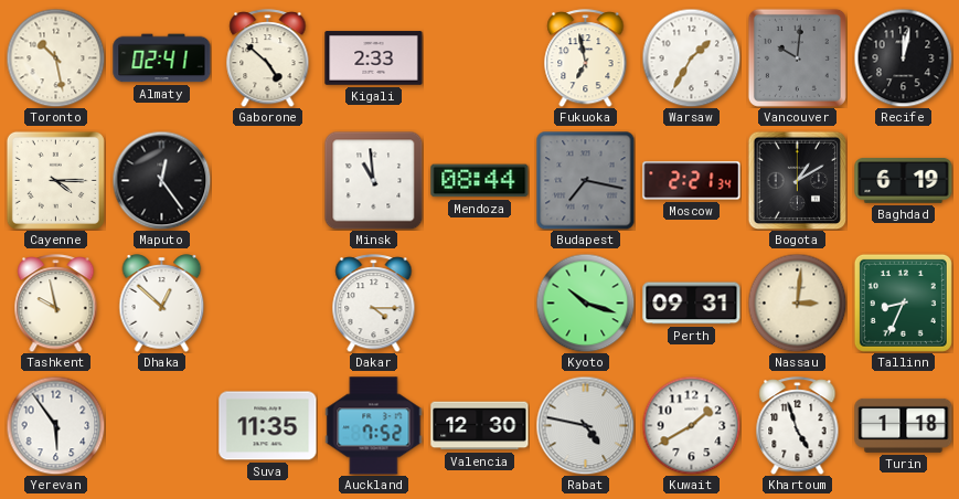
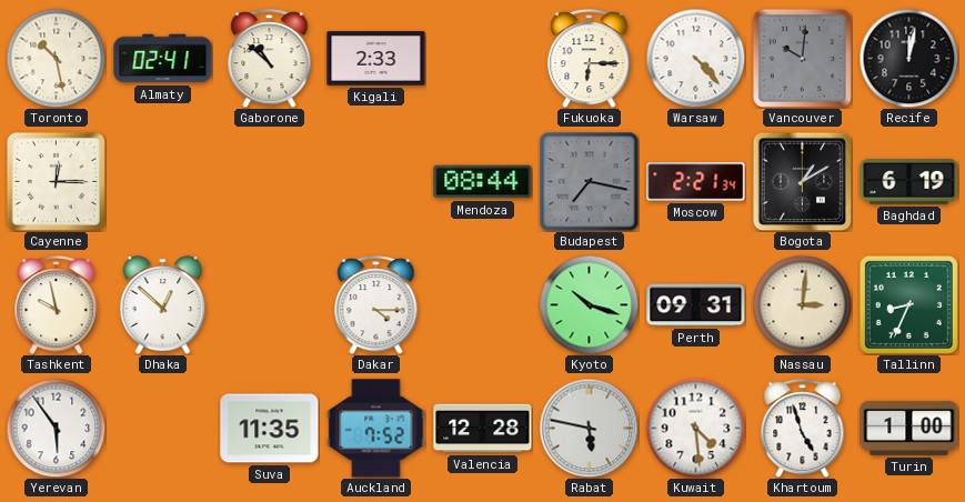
Gaborone: 4:52 -> 10:52
Fukuoka: 6:58 -> 6:15
Warsaw: 1:35 -> 4:23
Cayenne: 4:15 -> 12:15
Maputo: 12:24 -> none
Minsk: 10:59 -> none
Valencia: 12:30 -> 12:28
Rabat: 4:47 -> 5:47
Kuwait: 1:40 -> 4:29
Turin: 1:18 -> 1:00
